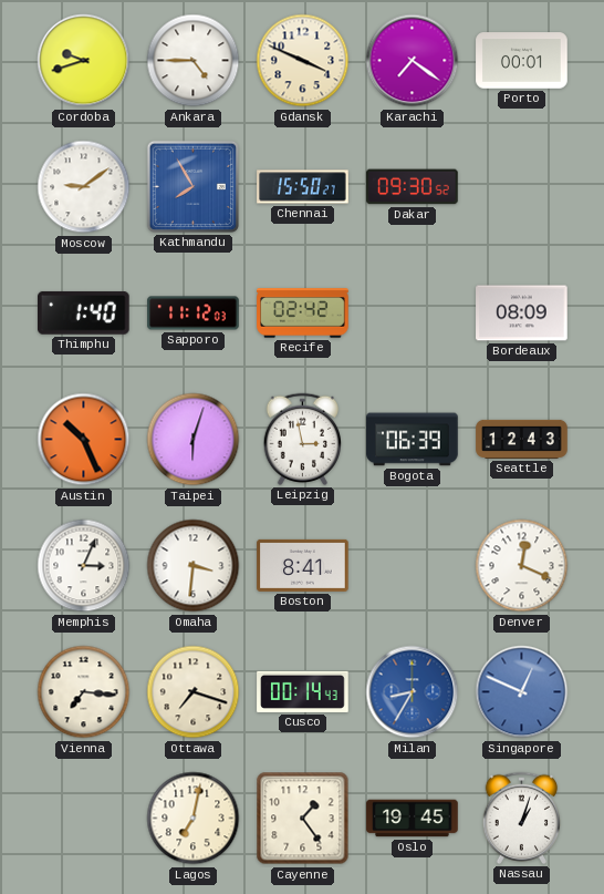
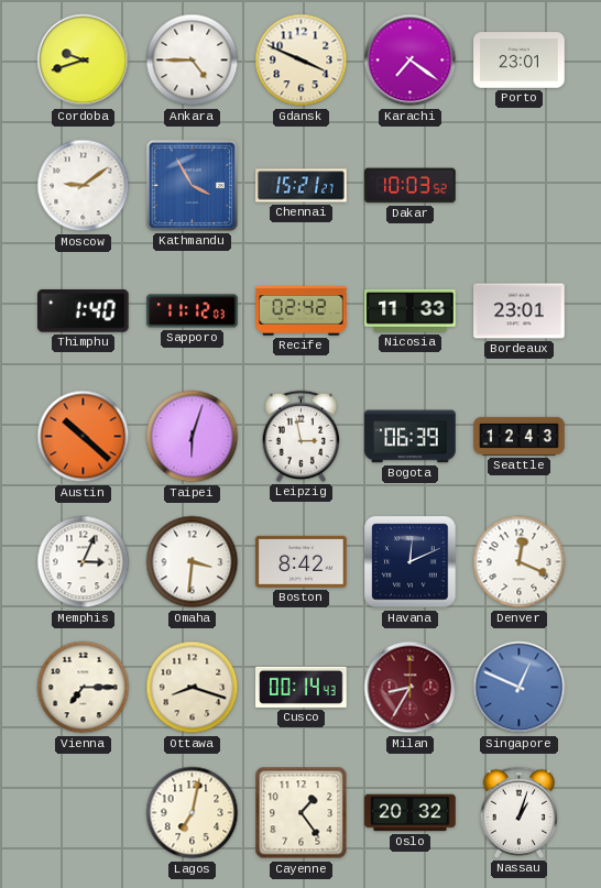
Porto: 00:01 -> 23:01
Kathmandu: 7:55 -> 3:55
Chennai: 15:50 -> 15:21
Dakar: 09:30 -> 10:03
Nicosia: none -> 11:33
Bordeaux: 08:09 -> 23:01
Austin: 10:26 -> 10:22
Boston: 8:41 -> 8:42
Havana: none -> 12:11
Vienna: 7:16 -> 7:15
Ottawa: 7:18 -> 8:18
Milan dial: blue -> burgundy
Oslo: 19:45 -> 20:32
